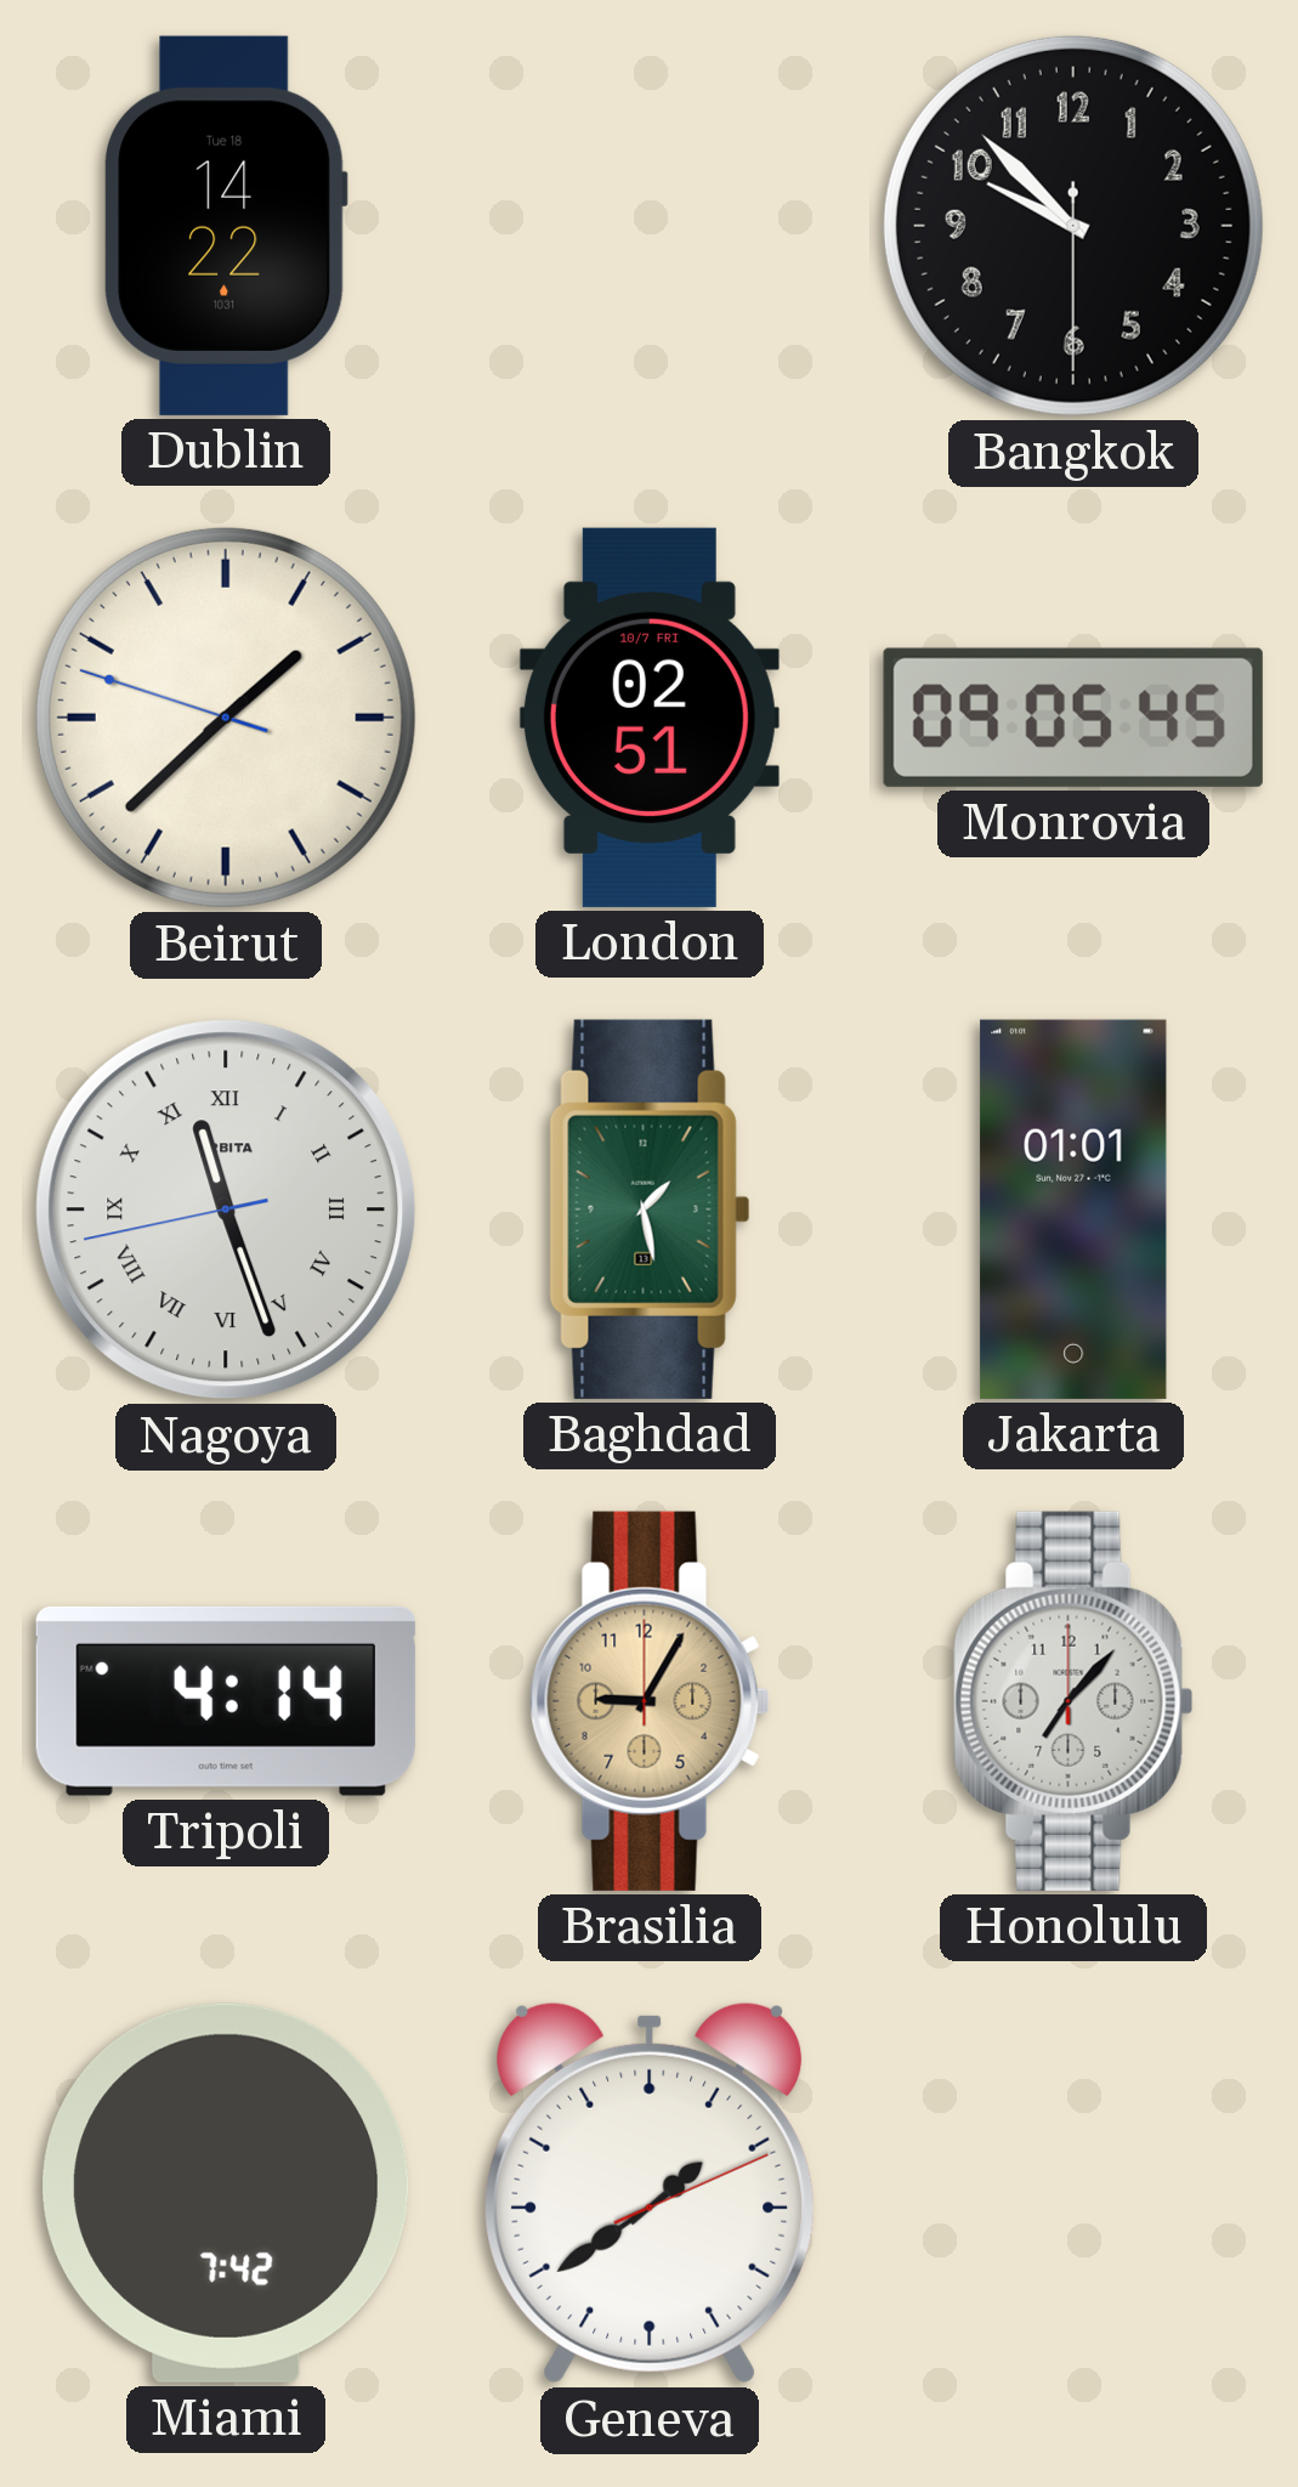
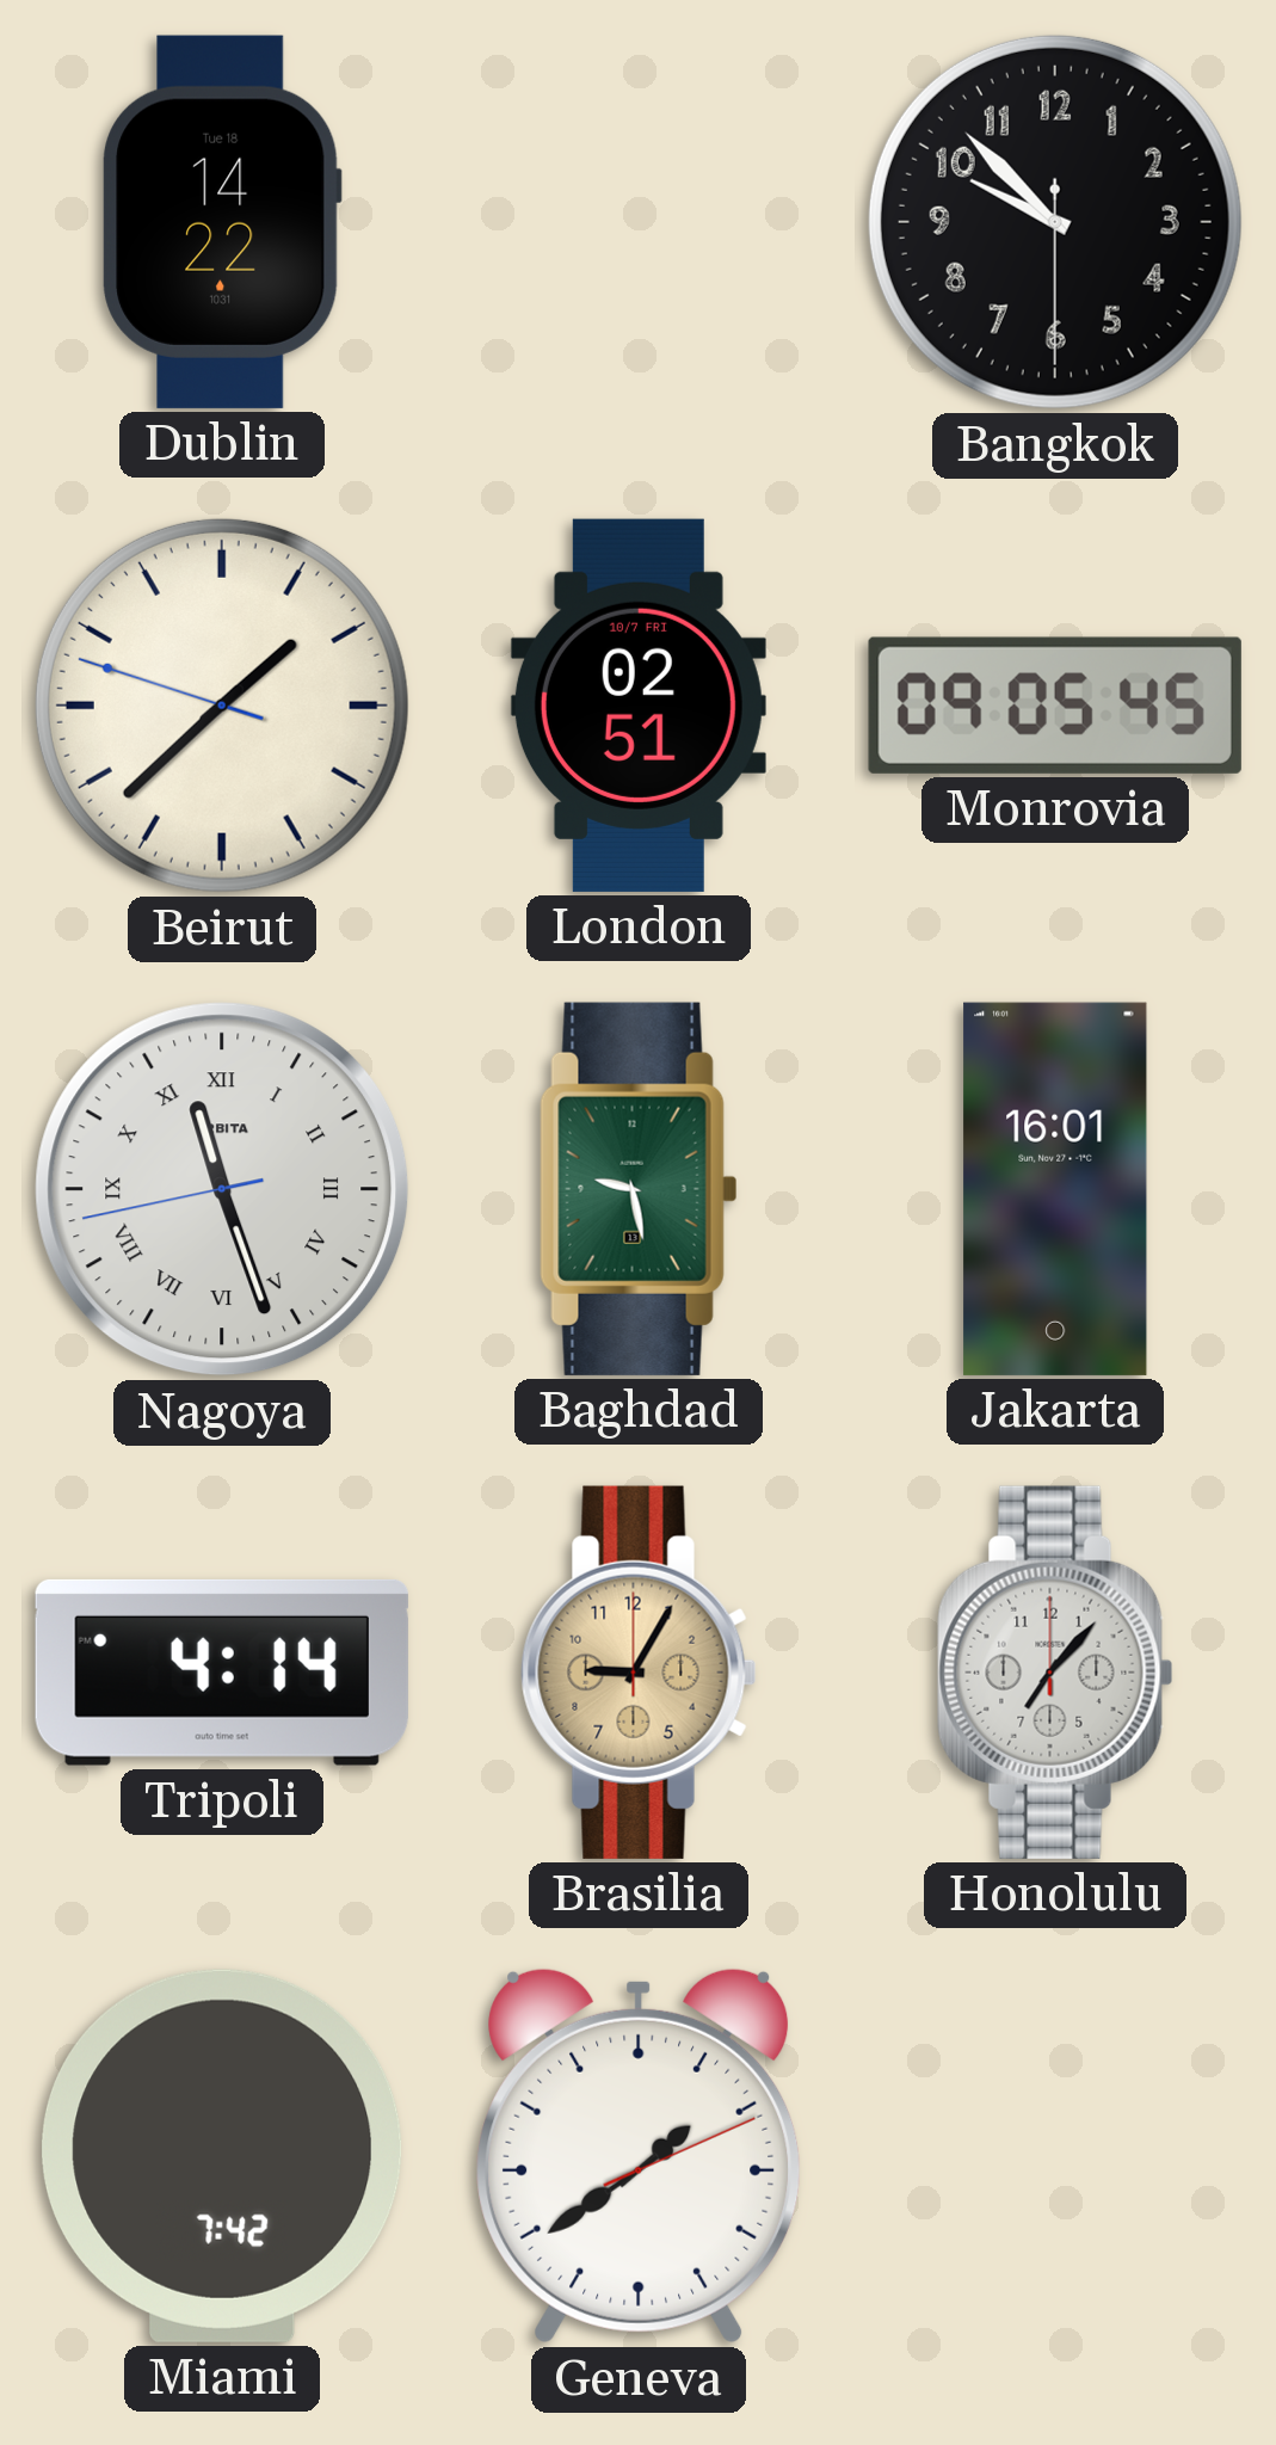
Baghdad: 1:28 -> 9:28
Jakarta: 01:01 -> 16:01
